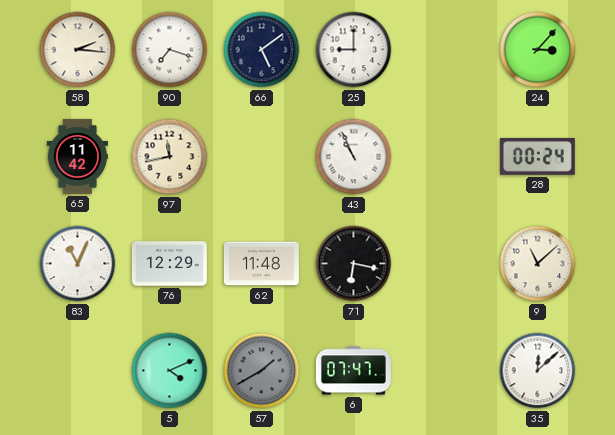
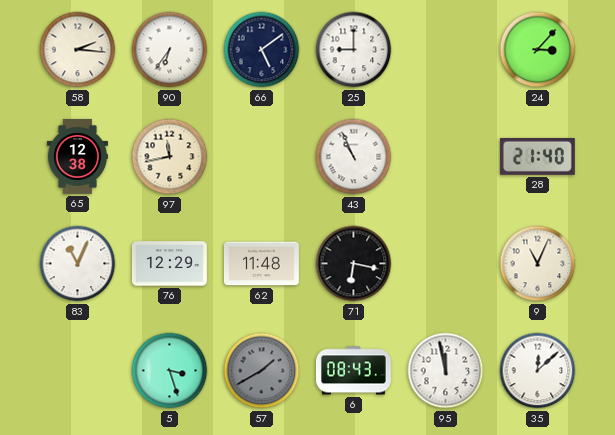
90: 7:18 -> 6:36
65: 11:42 -> 12:38
28: 00:24 -> 21:40
9: 11:08 -> 11:04
5: 4:11 -> 3:27
6: 07:47 -> 08:43
95: none -> 11:58
